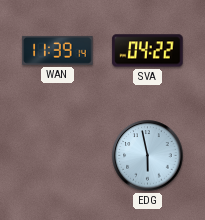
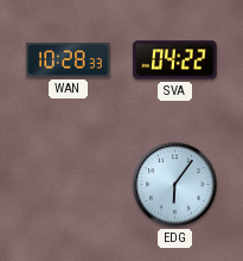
WAN: 11:39 -> 10:28
EDG: 5:58 -> 6:06
